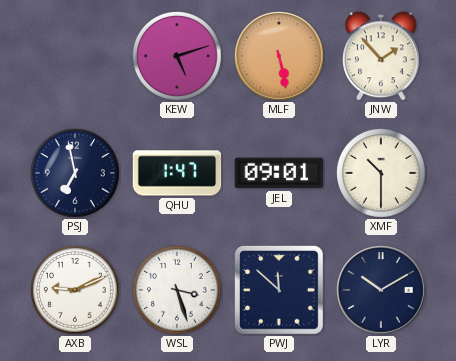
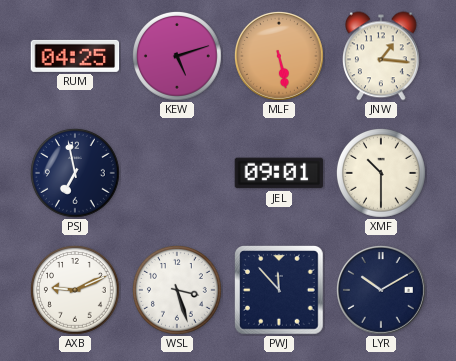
RUM: none -> 04:25
JNW: 1:53 -> 1:16
QHU: 1:47 -> none
PWJ: 11:52 -> 11:53
